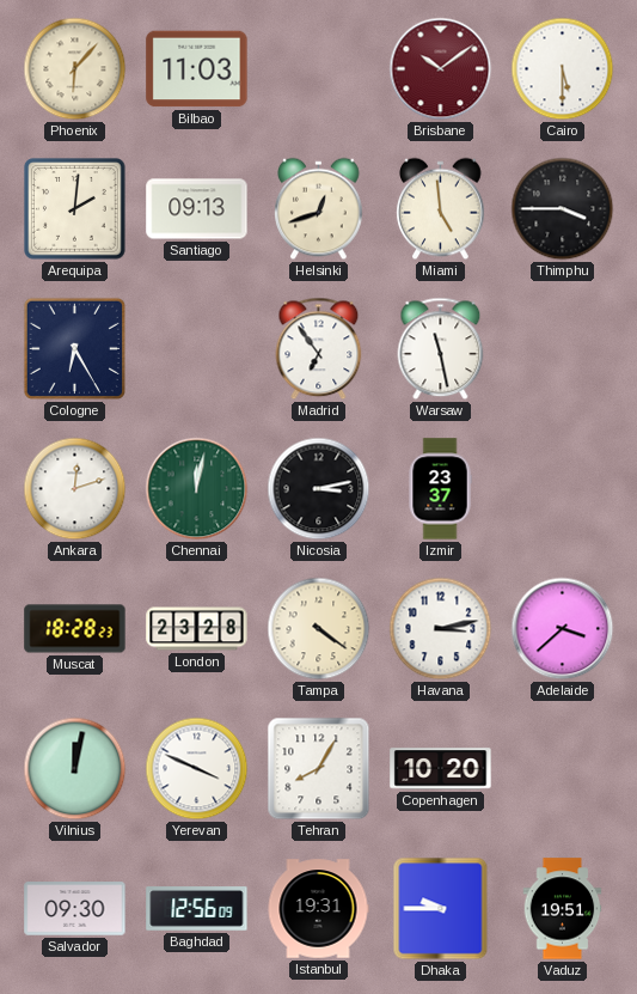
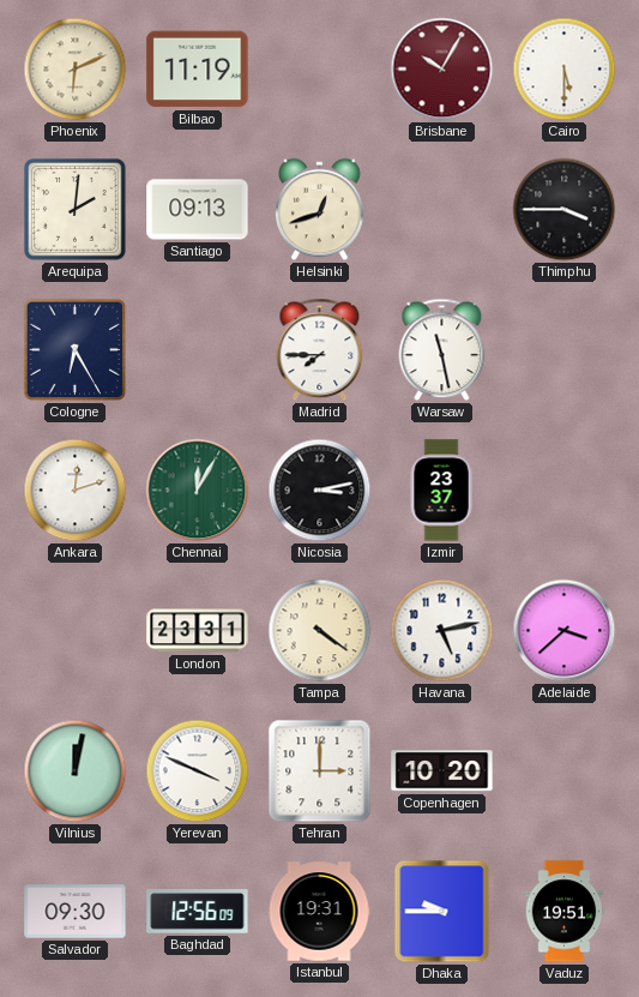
Phoenix: 6:07 -> 6:11
Bilbao: 11:03 -> 11:19
Brisbane: 10:09 -> 10:05
Miami: 4:59 -> none
Madrid: 6:54 -> 7:45
Chennai: 12:02 -> 12:05
Muscat: 18:28 -> none
London: 23:28 -> 23:31
Havana: 3:13 -> 5:13
Tehran: 8:05 -> 3:00
